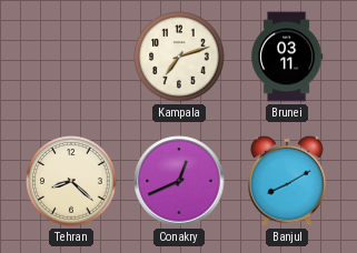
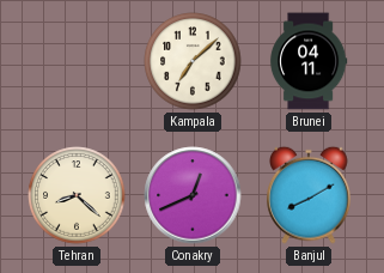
Kampala: 7:12 -> 7:08
Brunei: 03:11 -> 04:11
